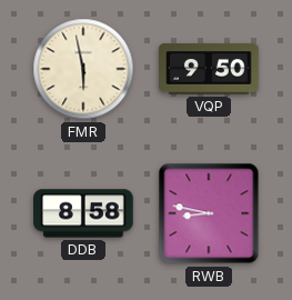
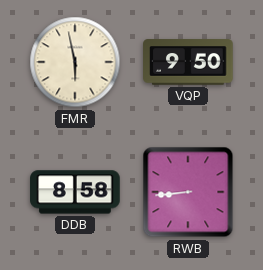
RWB: 8:47 -> 8:44
